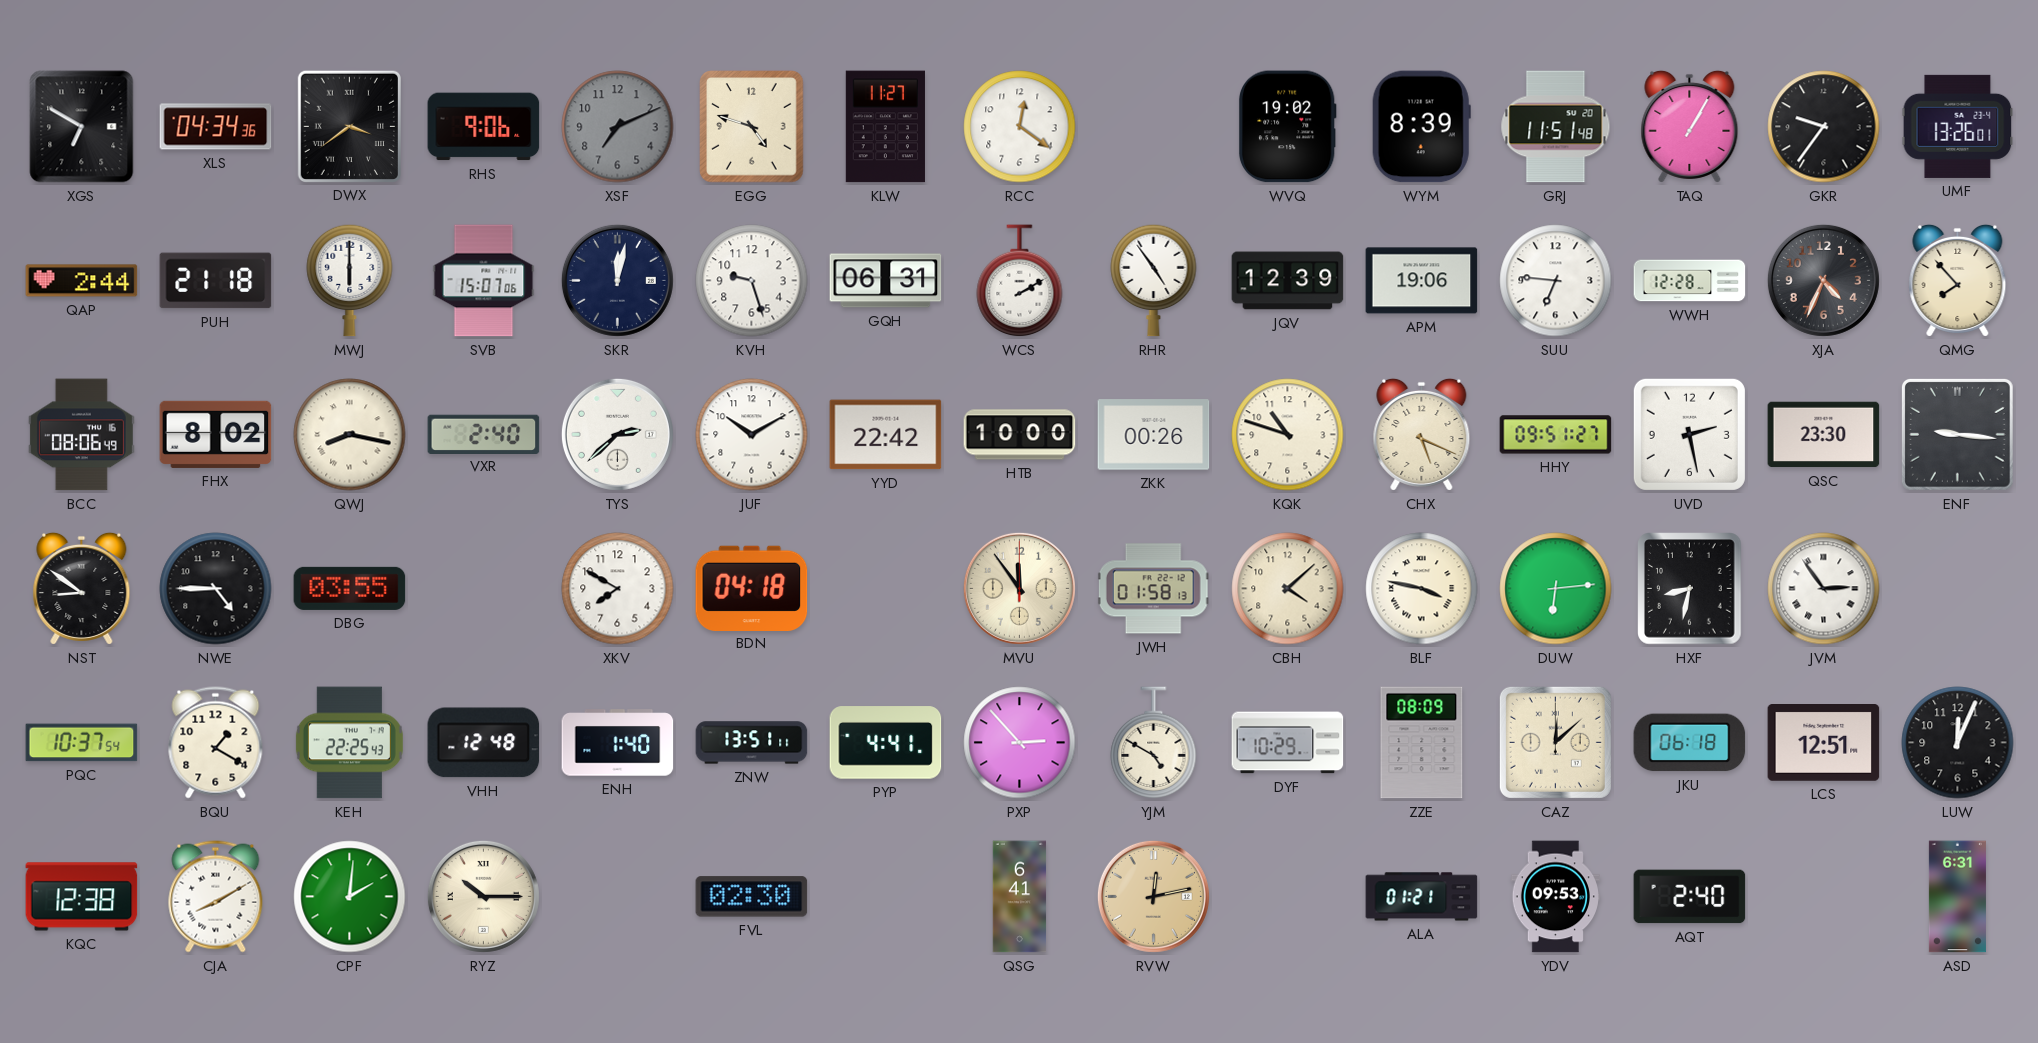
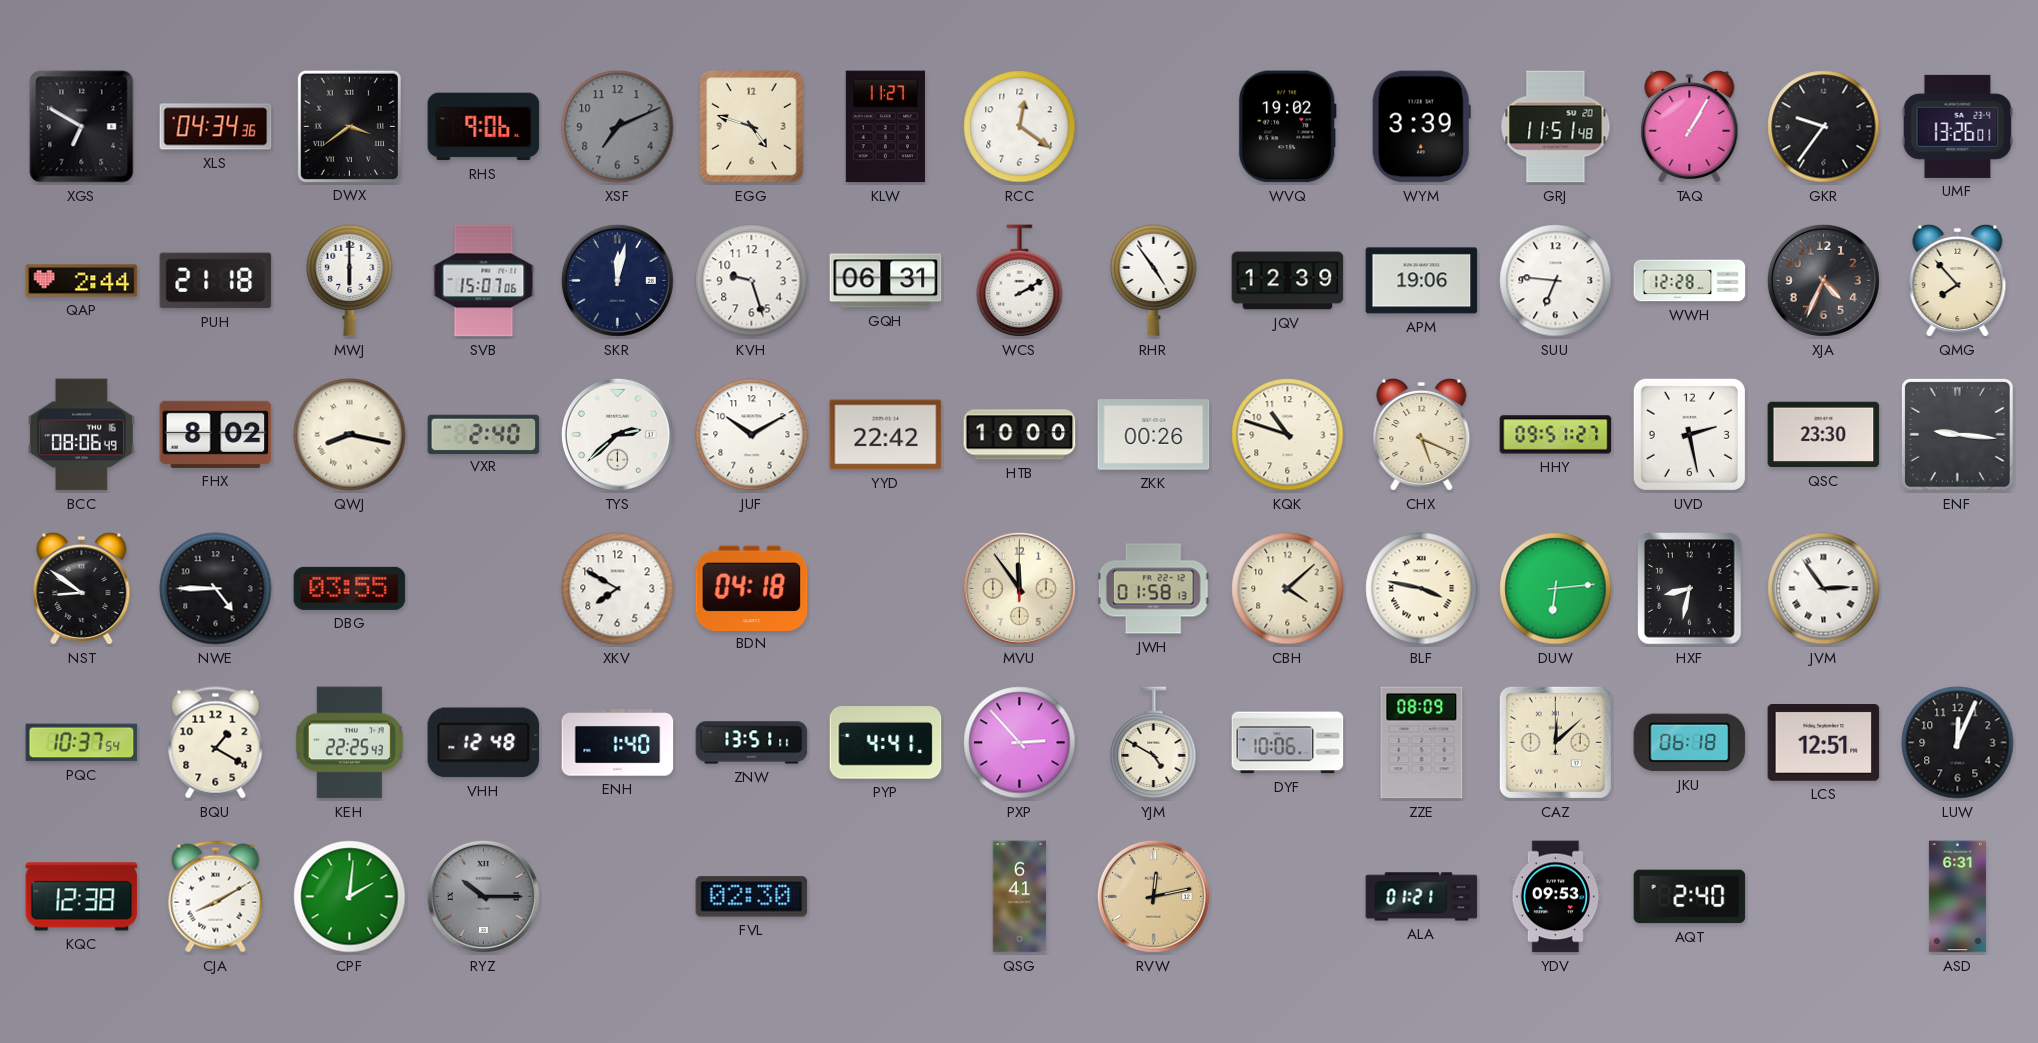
WYM: 8:39 -> 3:39
DYF: 10:29 -> 10:06
RYZ dial: cream -> grey
